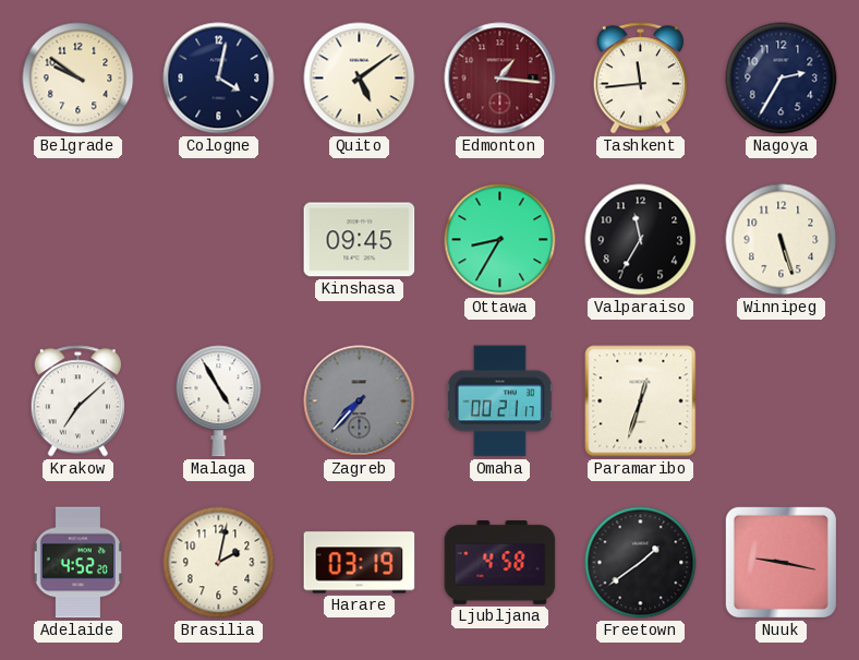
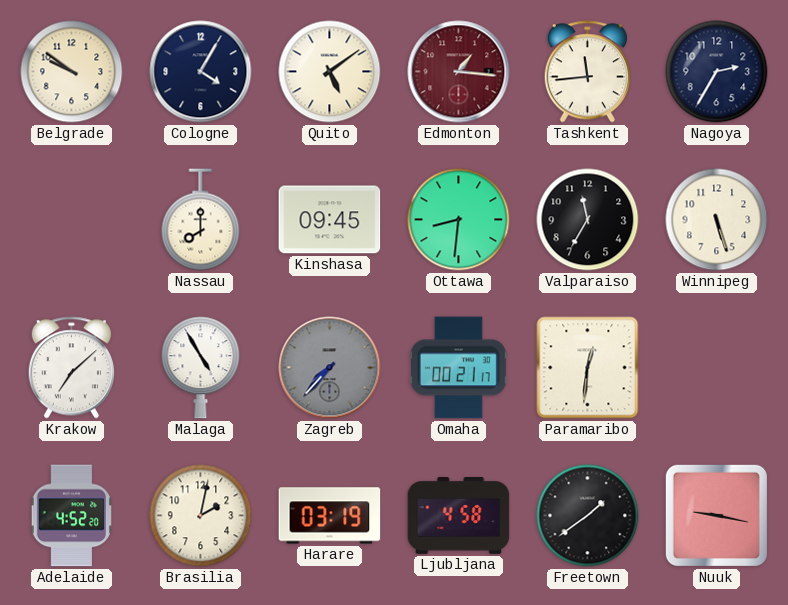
Cologne: 4:02 -> 4:05
Nassau: none -> 8:00
Ottawa: 8:35 -> 8:31
Paramaribo: 12:33 -> 12:31
